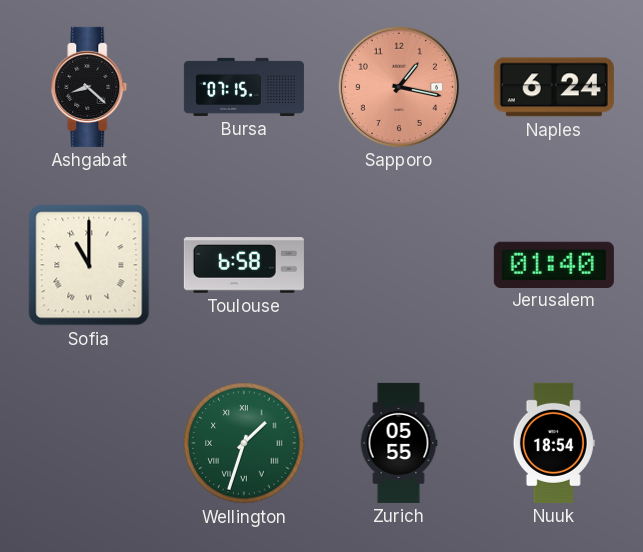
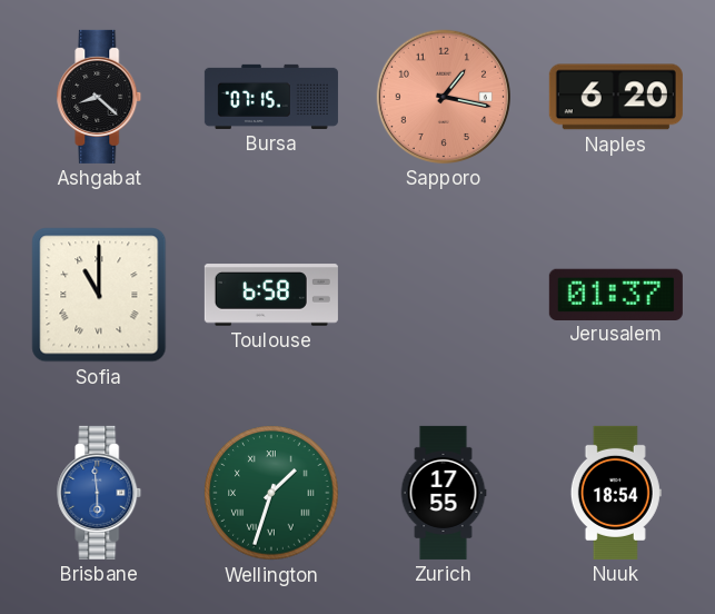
Naples: 6:24 -> 6:20
Jerusalem: 01:40 -> 01:37
Brisbane: none -> 5:59
Zurich: 05:55 -> 17:55
